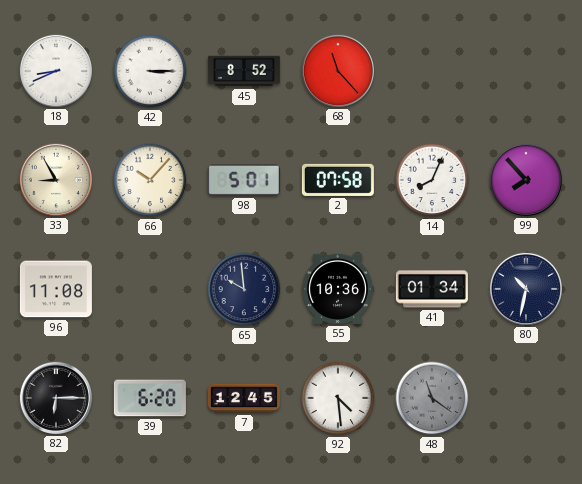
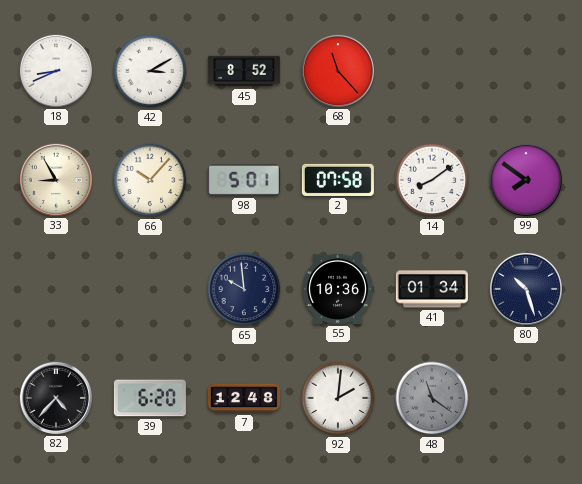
42: 3:15 -> 3:10
14: 8:04 -> 8:09
99: 7:53 -> 7:51
96: 11:08 -> none
80: 10:32 -> 10:27
82: 6:15 -> 4:37
7: 12:45 -> 12:48
92: 4:29 -> 2:01
